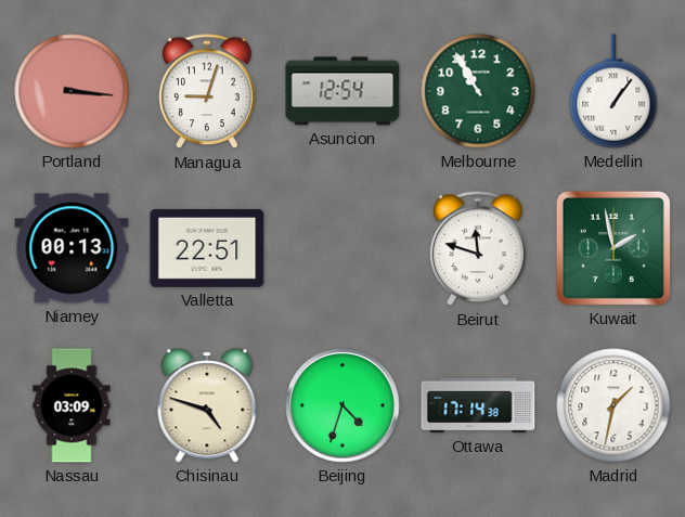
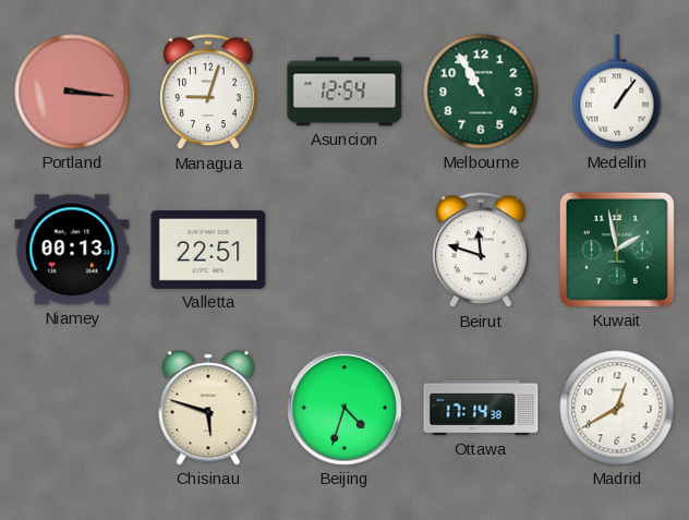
Nassau: 03:09 -> none
Chisinau: 4:48 -> 5:48
Madrid: 1:32 -> 12:40
